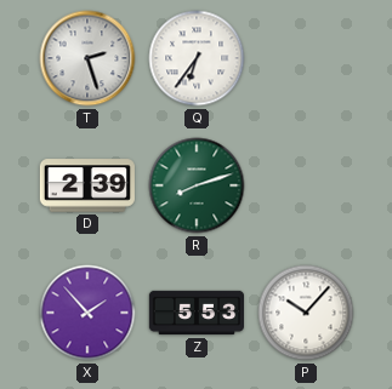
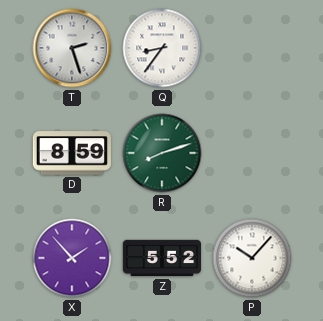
Q: 6:36 -> 8:36
D: 2:39 -> 8:59
Z: 5:53 -> 5:52
